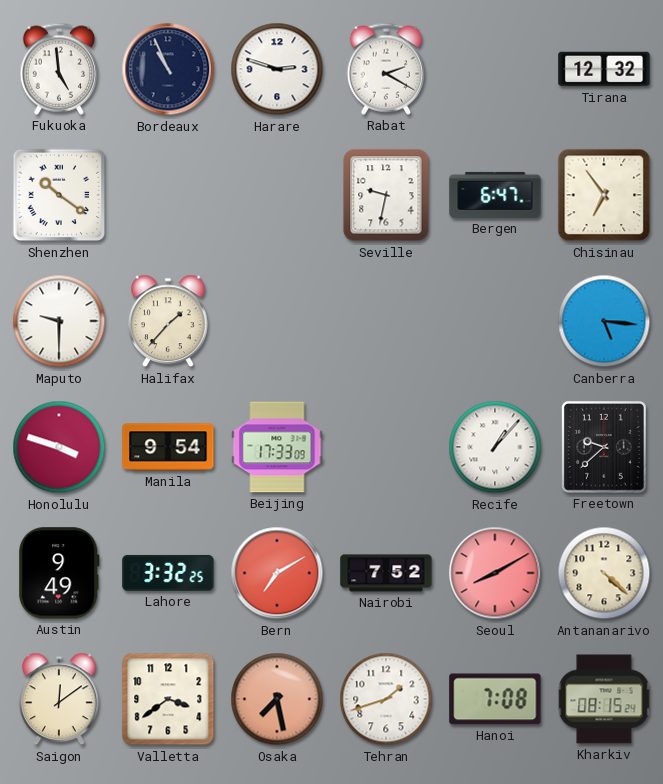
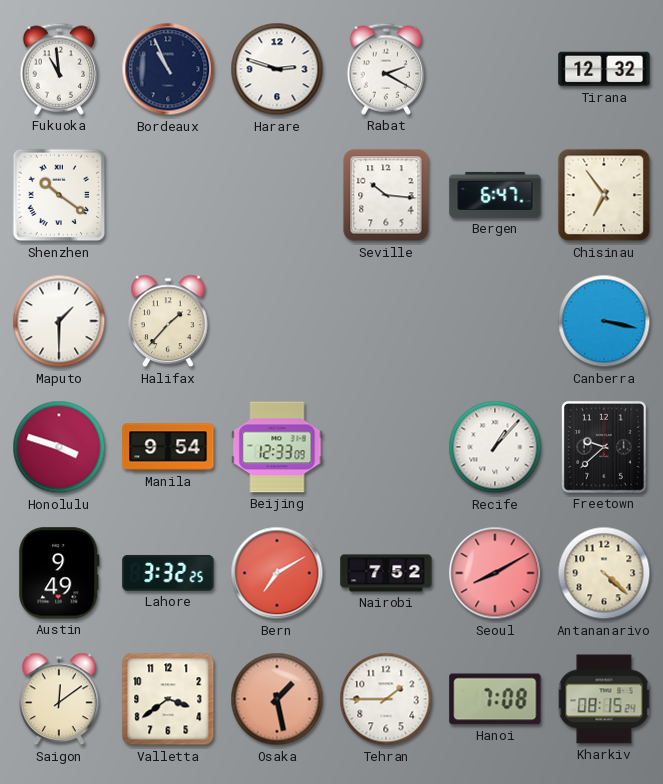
Fukuoka: 4:59 -> 10:59
Seville: 9:32 -> 10:16
Maputo: 9:30 -> 1:30
Canberra: 5:16 -> 3:17
Beijing: 17:33 -> 12:33
Osaka: 7:28 -> 1:28
Tehran: 1:42 -> 1:45
